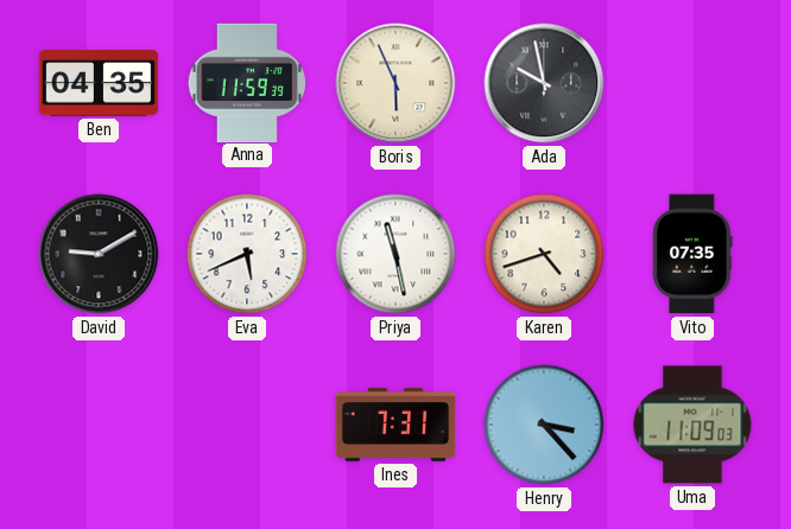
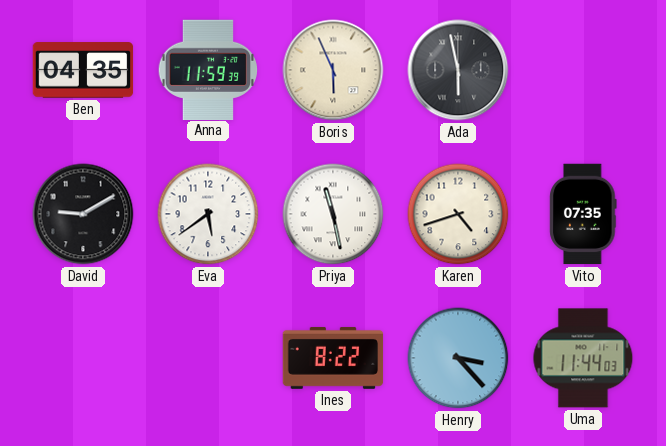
Ada: 9:58 -> 5:58
Eva: 5:41 -> 5:39
Ines: 7:31 -> 8:22
Uma: 11:09 -> 11:44
